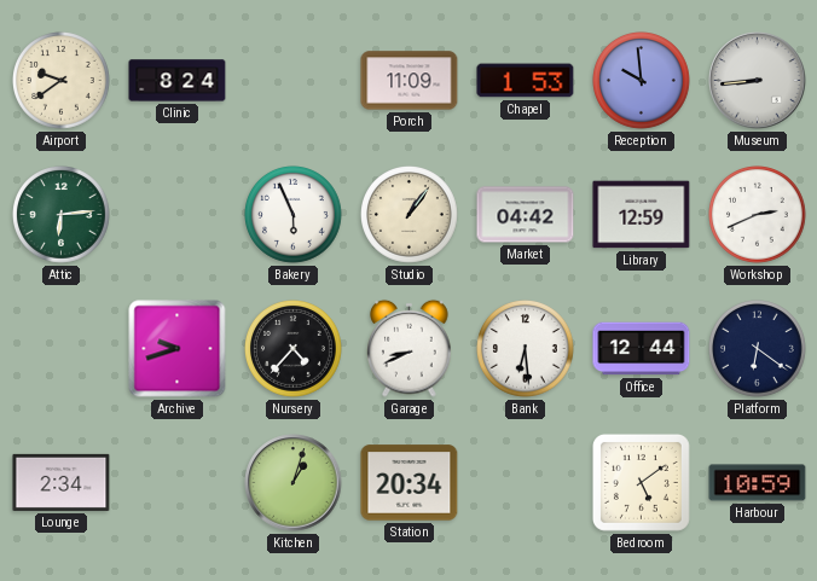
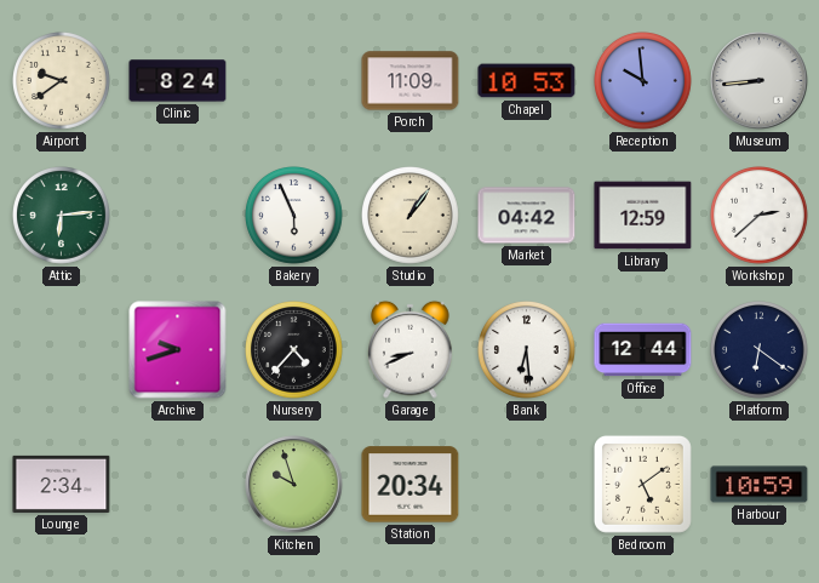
Chapel: 1:53 -> 10:53
Workshop: 2:41 -> 2:38
Kitchen: 1:03 -> 9:57
